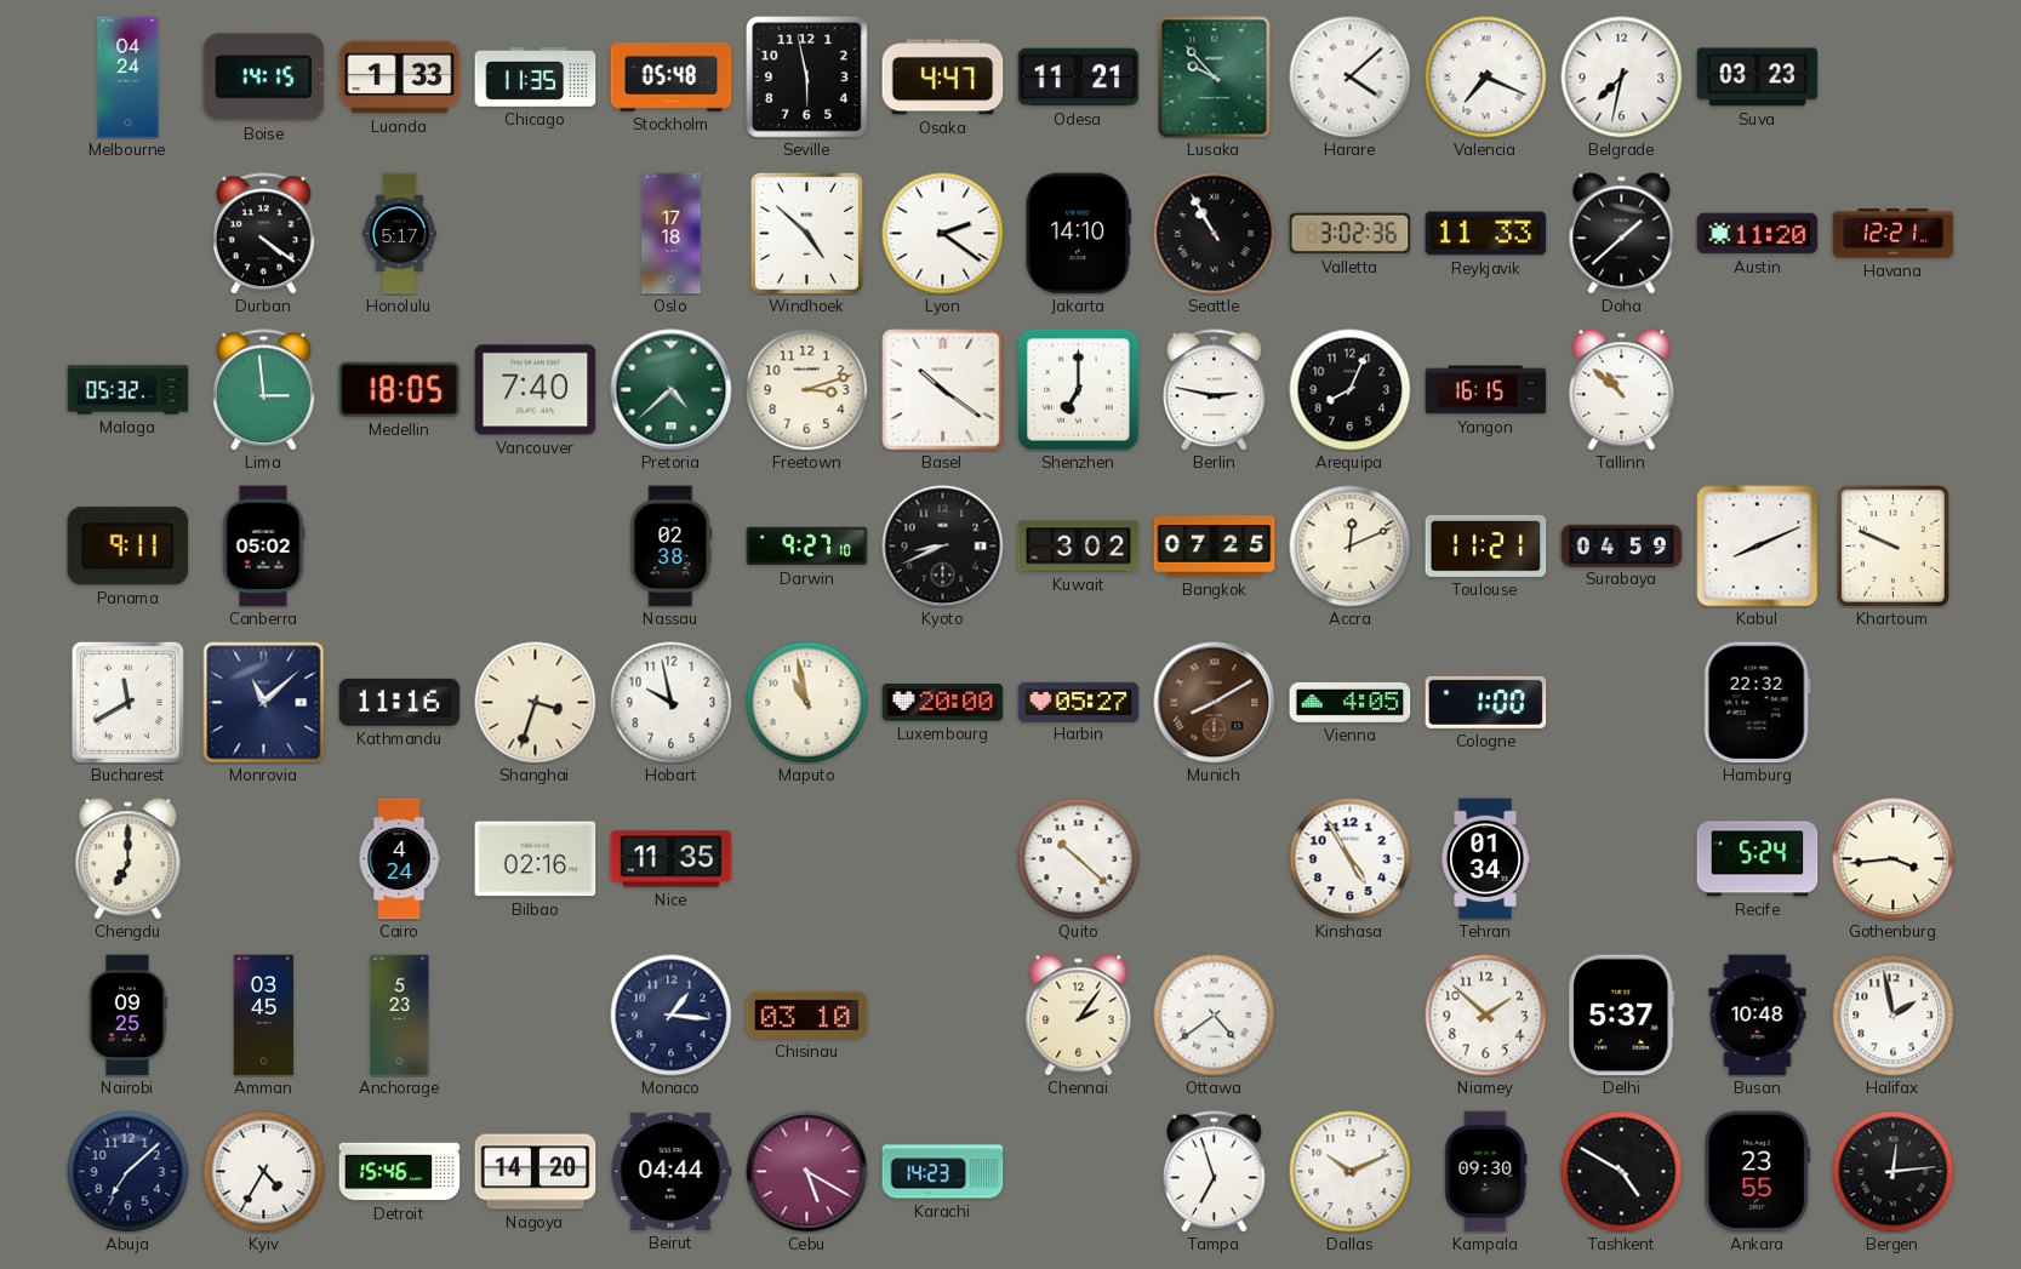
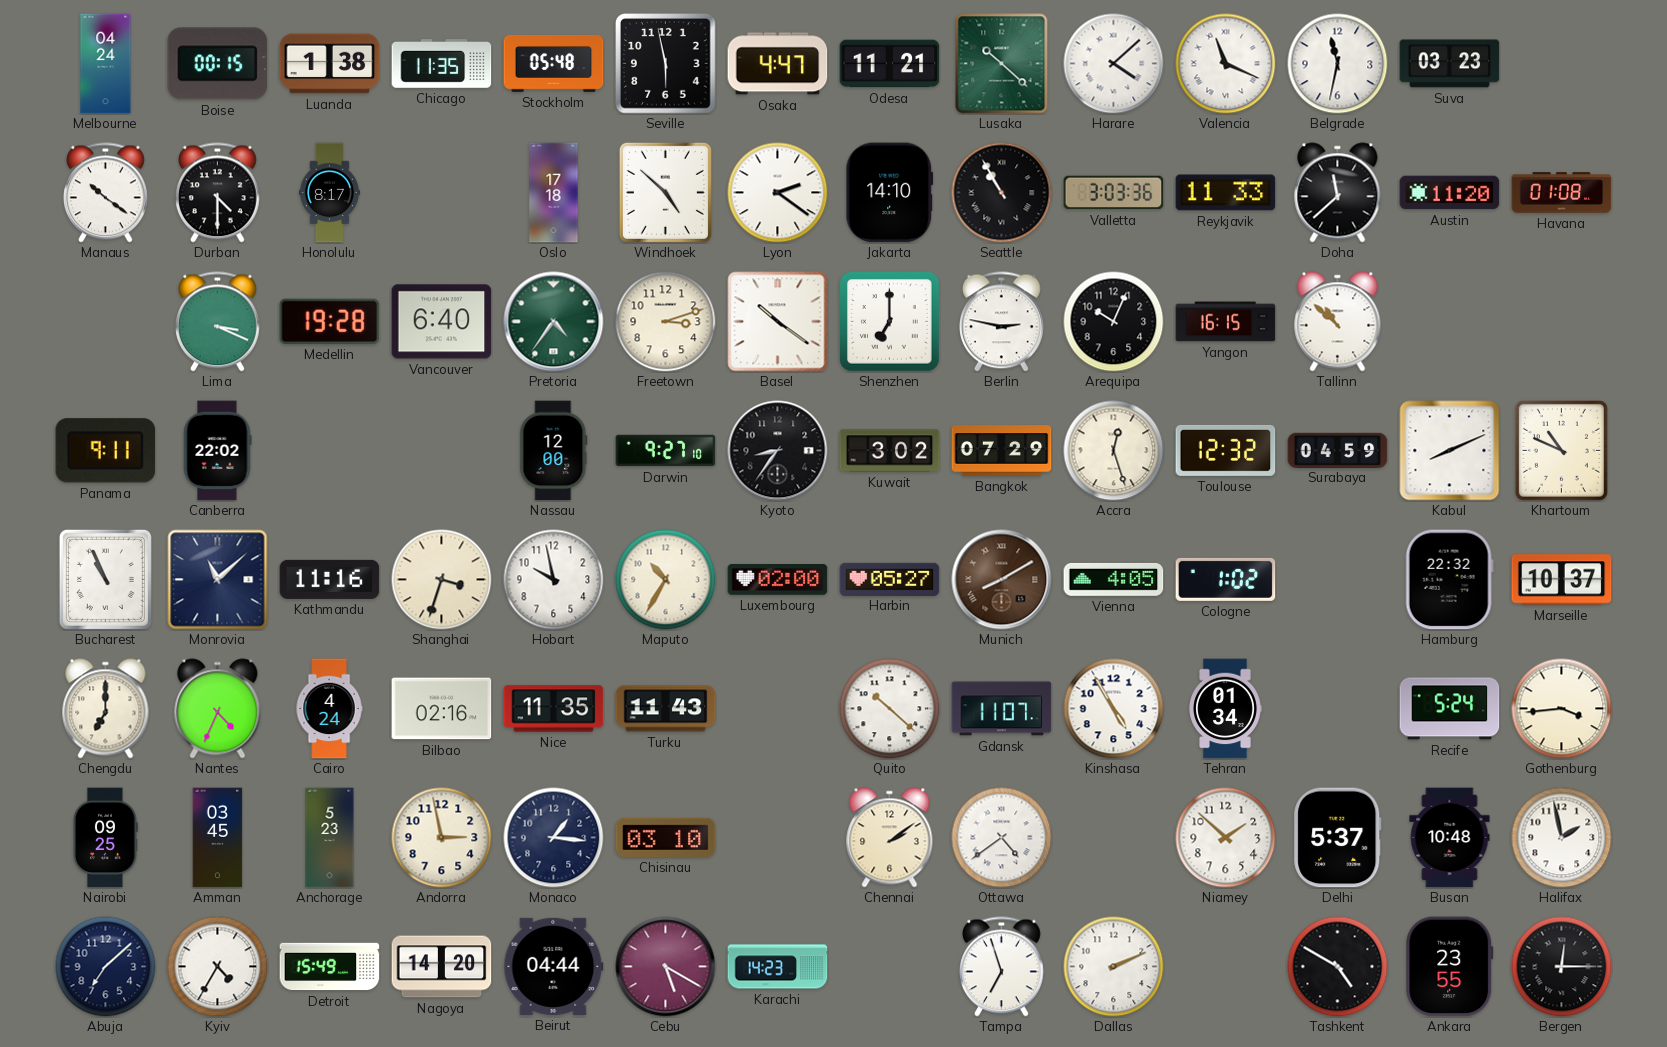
Boise: 14:15 -> 00:15
Luanda: 1:33 -> 1:38
Lusaka: 9:53 -> 10:22
Valencia: 7:19 -> 11:19
Belgrade: 7:32 -> 11:32
Manaus: none -> 10:21
Durban: 4:21 -> 4:30
Honolulu: 5:17 -> 8:17
Valletta: 3:02 -> 3:03
Doha: 1:38 -> 11:38
Havana: 12:21 -> 01:08
Malaga: 05:32 -> none
Lima: 2:59 -> 3:19
Medellin: 18:05 -> 19:28
Vancouver: 7:40 -> 6:40
Pretoria: 4:38 -> 4:36
Arequipa: 8:04 -> 10:04
Canberra: 05:02 -> 22:02
Nassau: 02:38 -> 12:00
Kyoto: 8:41 -> 8:36
Bangkok: 07:25 -> 07:29
Accra: 12:11 -> 12:27
Toulouse: 11:21 -> 12:32
Khartoum: 9:49 -> 10:49
Bucharest: 11:40 -> 10:56
Maputo: 10:58 -> 10:35
Luxembourg: 20:00 -> 02:00
Cologne: 1:00 -> 1:02
Marseille: none -> 10:37
Nantes: none -> 4:34
Turku: none -> 11:43
Gdansk: none -> 11:07
Andorra: none -> 2:58
Chennai: 2:06 -> 2:09
Detroit: 15:46 -> 15:49
Dallas: 10:11 -> 2:11
Kampala: 09:30 -> none
Bergen: 12:14 -> 12:15
